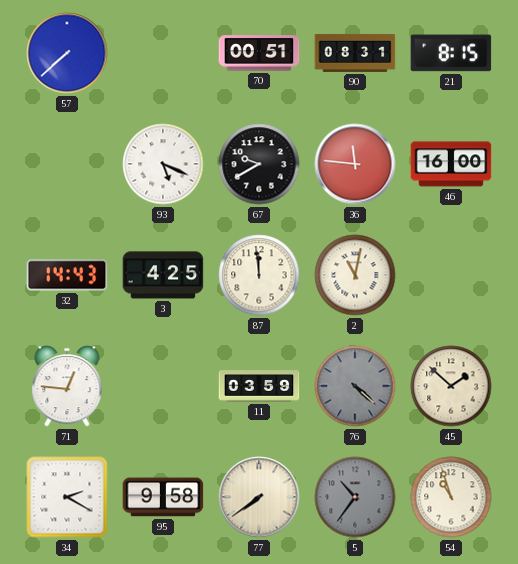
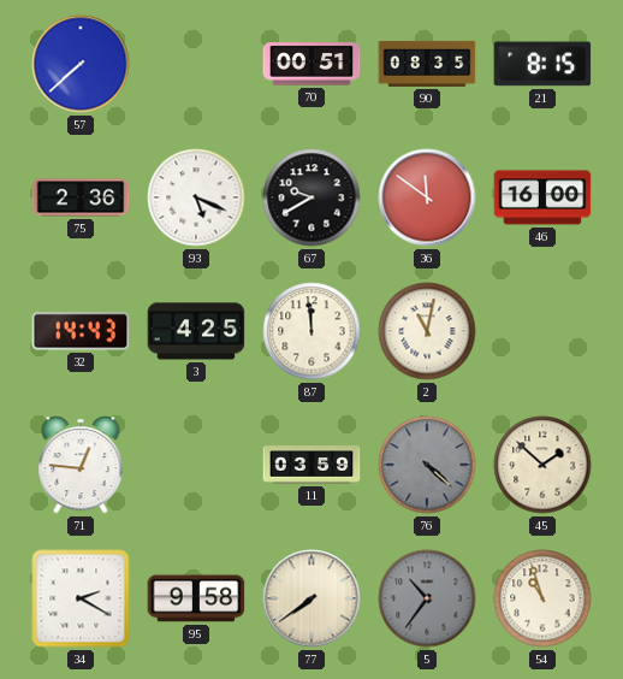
90: 08:31 -> 08:35
75: none -> 2:36
36: 11:46 -> 11:51
